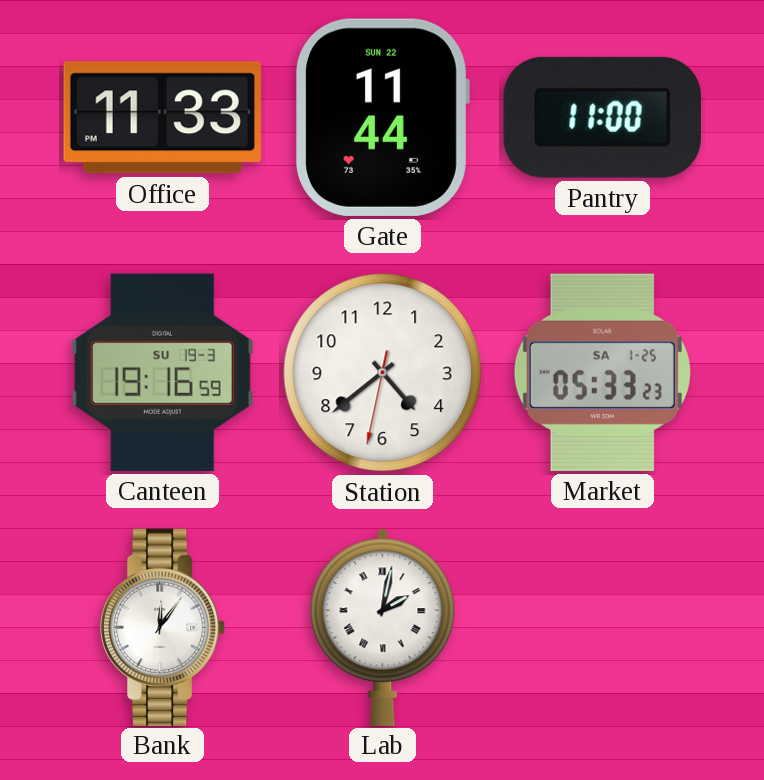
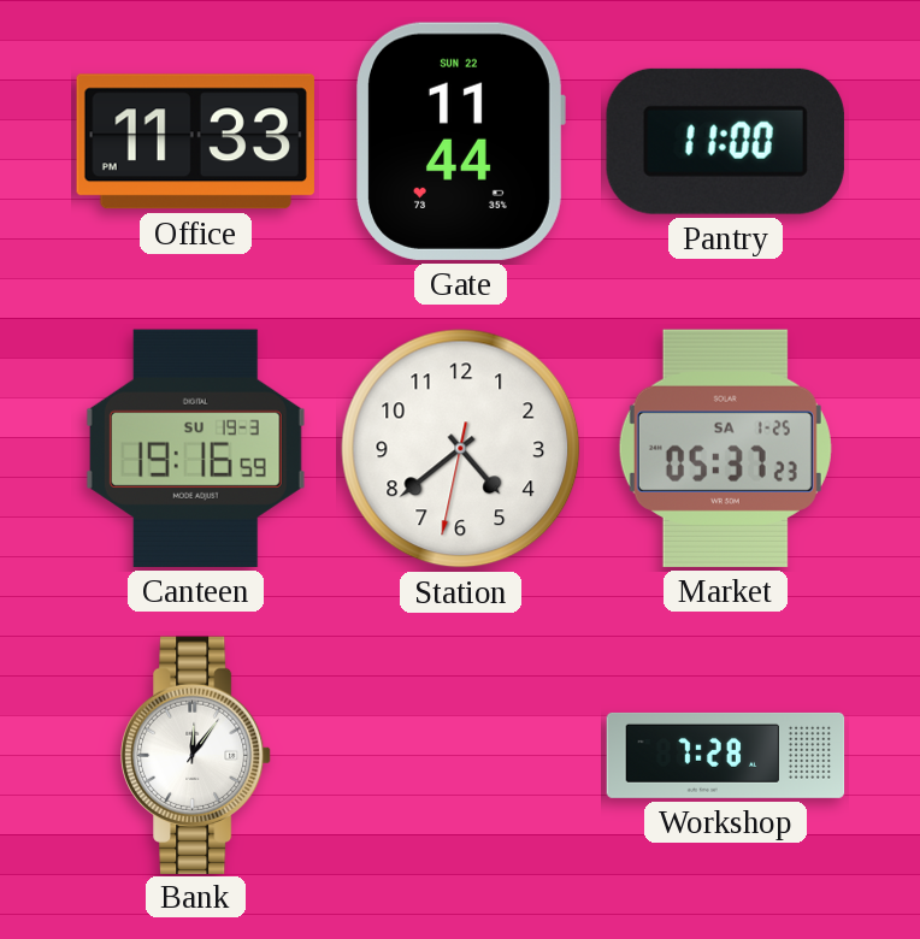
Market: 05:33 -> 05:37
Lab: 2:02 -> none
Workshop: none -> 7:28
